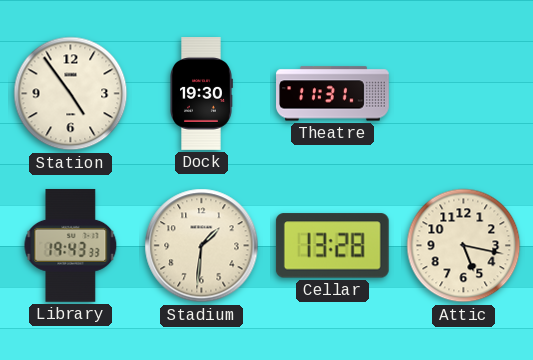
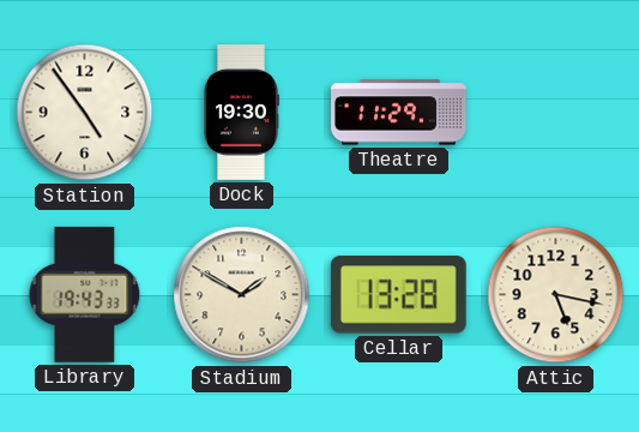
Theatre: 11:31 -> 11:29
Stadium: 1:31 -> 1:50
